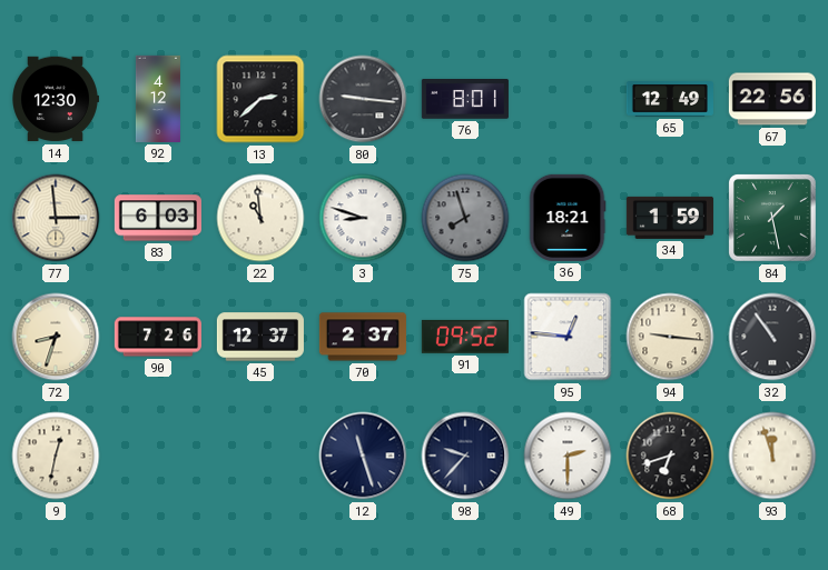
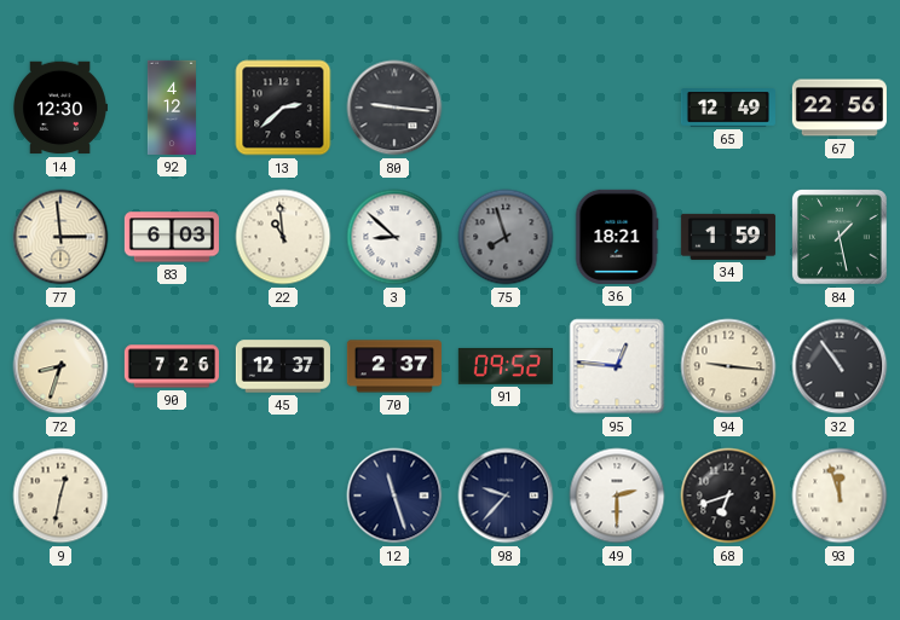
76: 8:01 -> none
3: 8:48 -> 8:52
